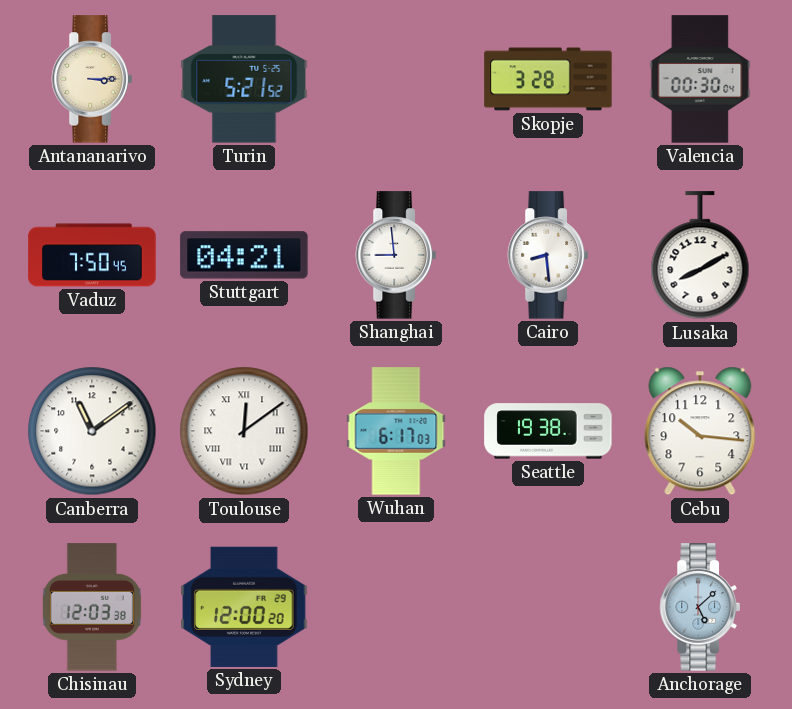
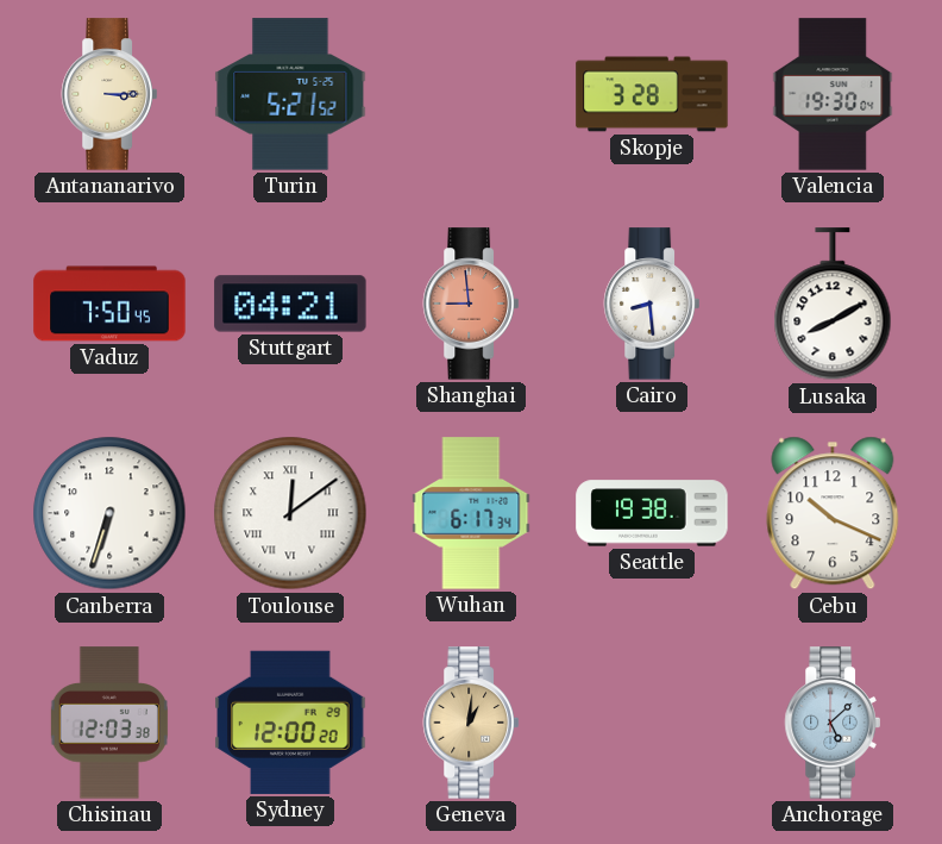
Valencia: 00:30 -> 19:30
Shanghai dial: white -> salmon
Canberra: 11:09 -> 6:33
Wuhan: 6:17:03 -> 6:17:34
Cebu: 10:16 -> 10:19
Geneva: none -> 1:01
